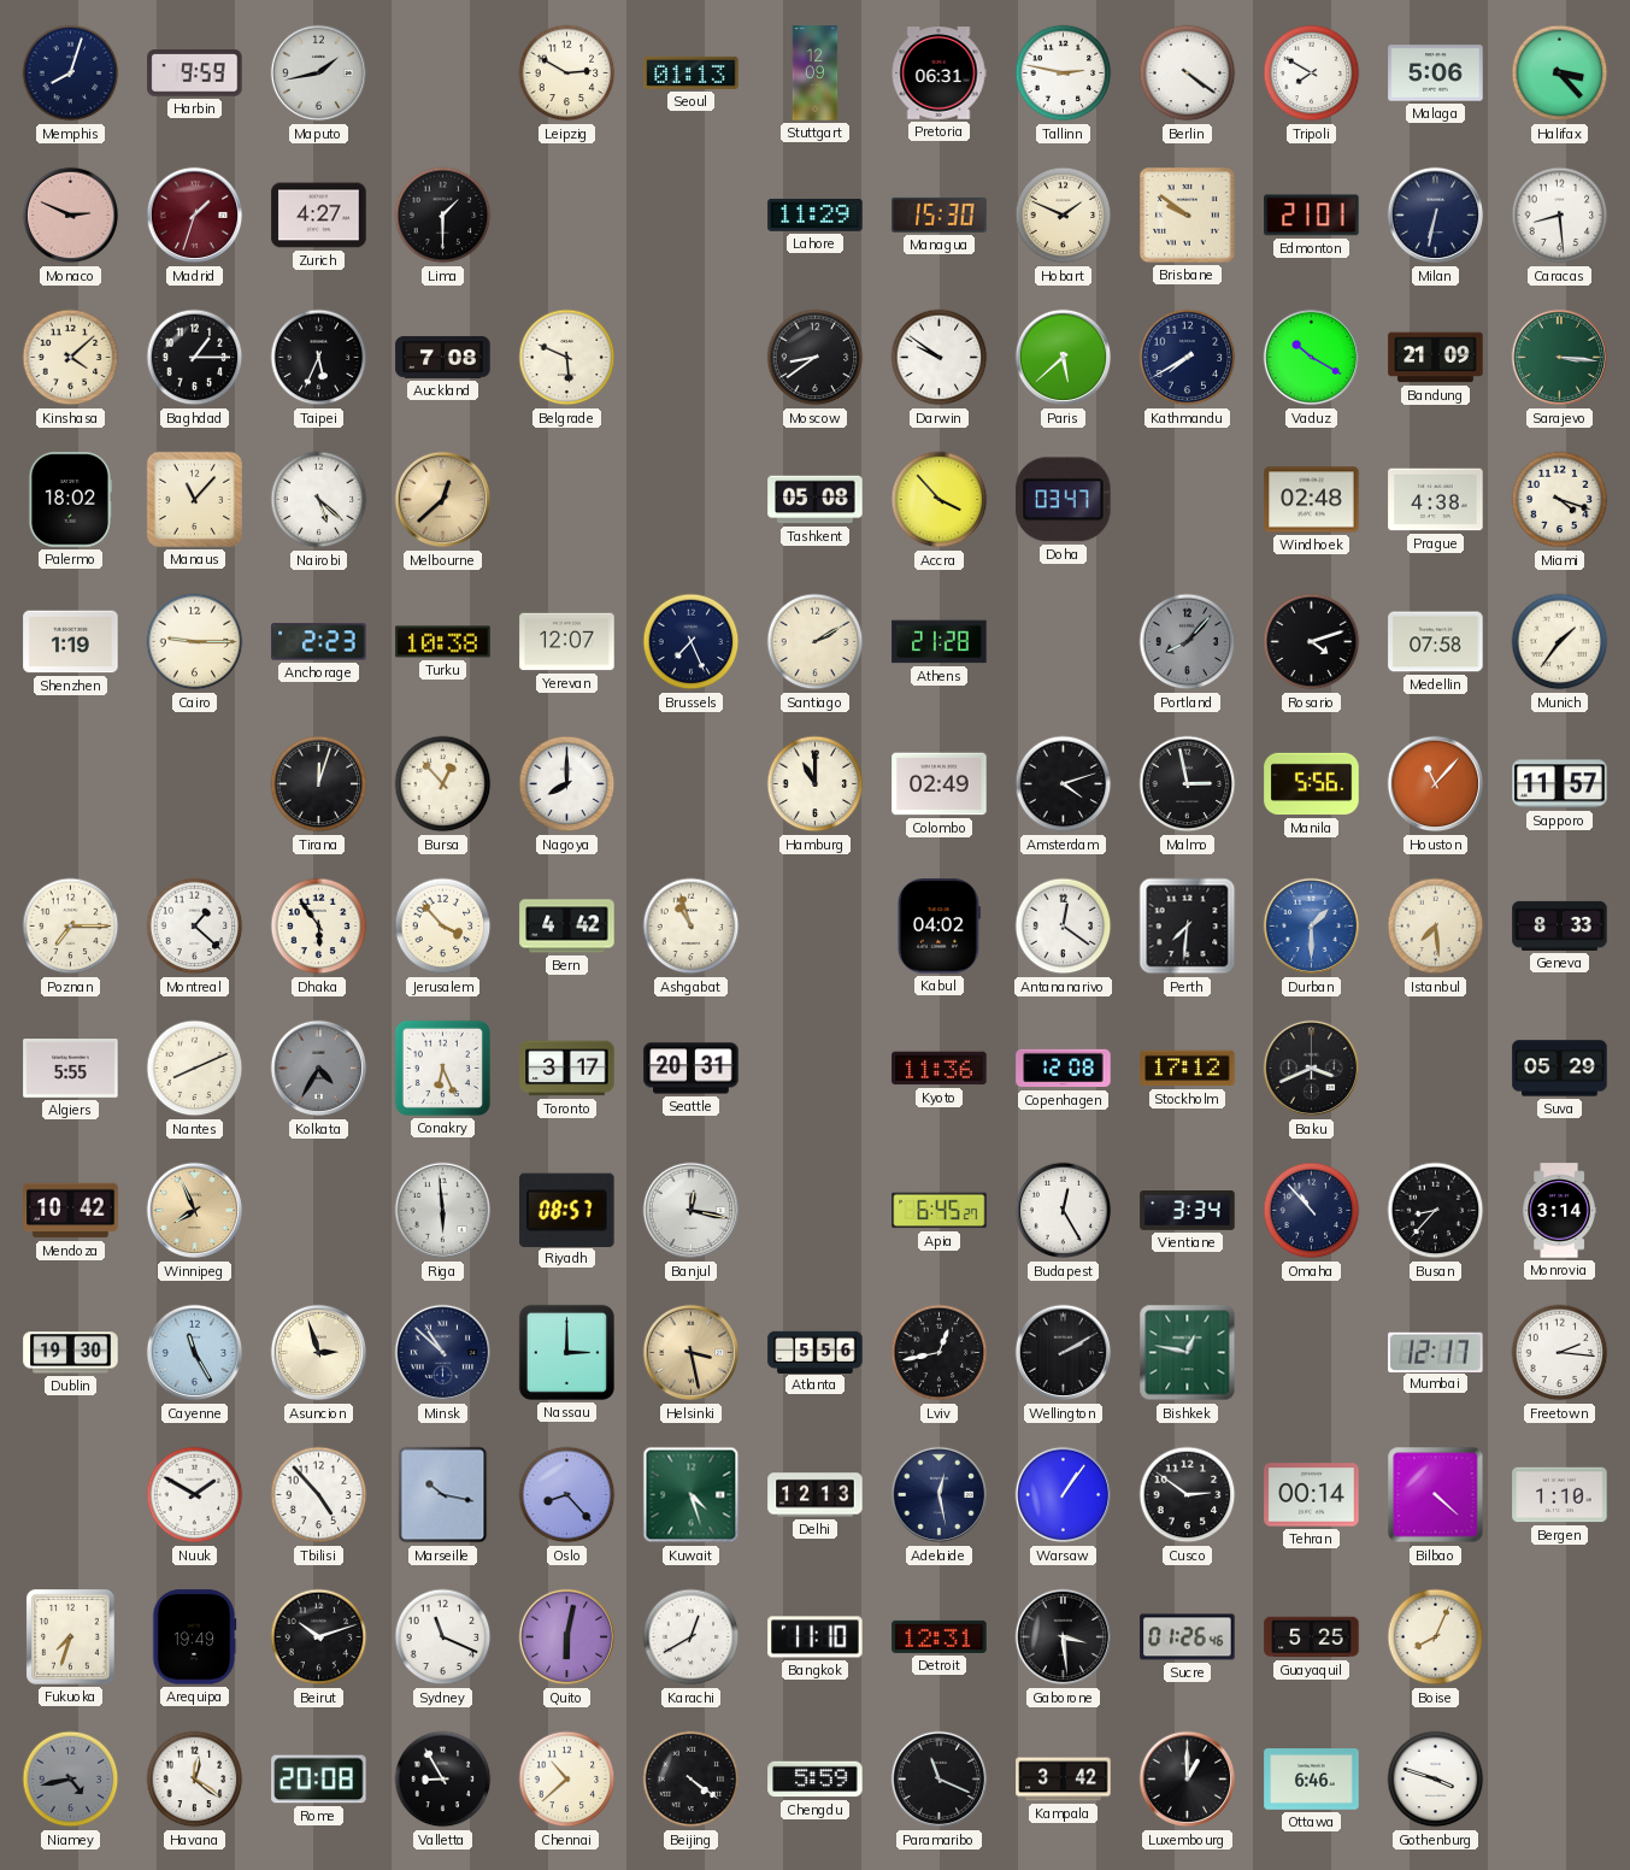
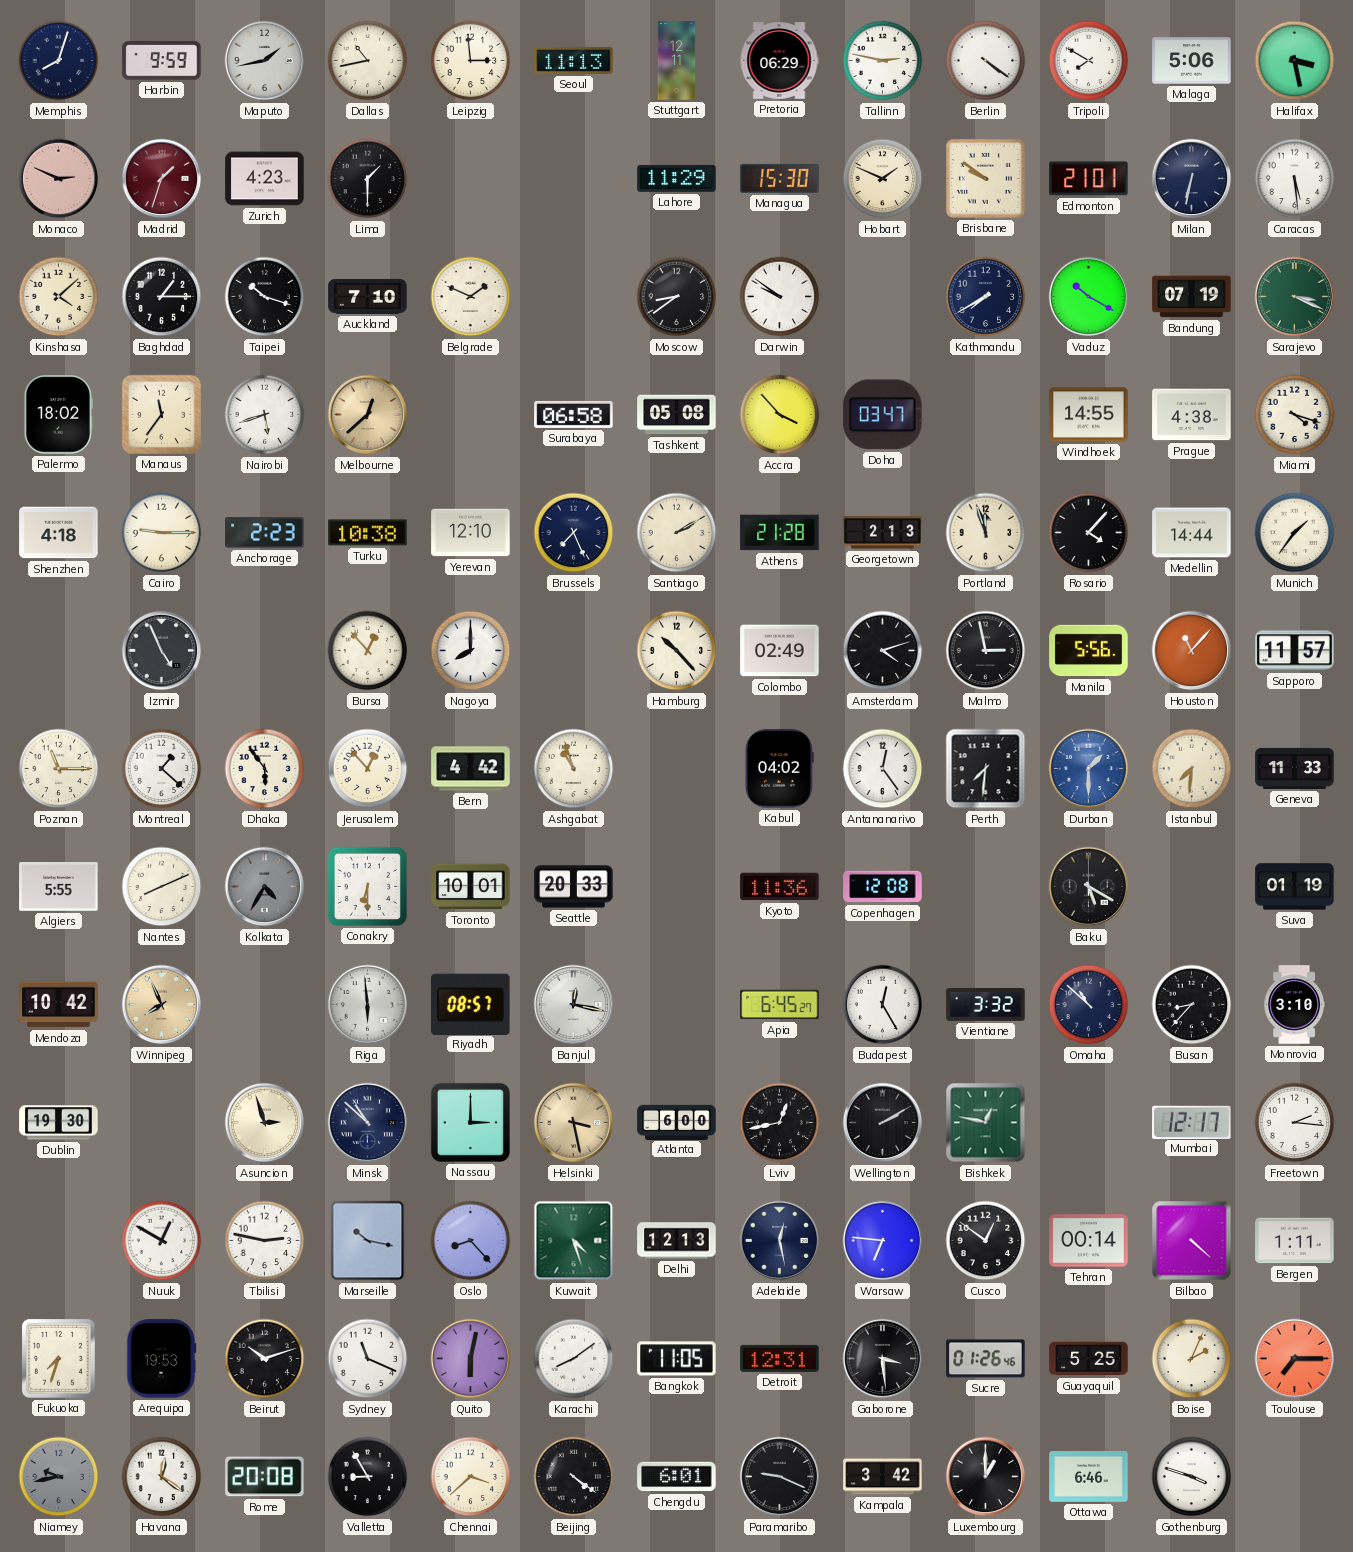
Dallas: none -> 10:43
Leipzig: 2:50 -> 2:59
Seoul: 01:13 -> 11:13
Stuttgart: 12:09 -> 12:11
Pretoria: 06:31 -> 06:29
Halifax: 3:23 -> 3:28
Zurich: 4:27 -> 4:23
Caracas: 8:29 -> 5:29
Taipei: 5:34 -> 10:18
Auckland: 7:08 -> 7:10
Belgrade: 5:49 -> 1:49
Paris: 5:38 -> none
Bandung: 21:09 -> 07:19
Sarajevo: 3:16 -> 3:19
Manaus: 11:07 -> 11:36
Nairobi: 5:22 -> 5:42
Surabaya: none -> 06:58
Windhoek: 02:48 -> 14:55
Shenzhen: 1:19 -> 4:18
Yerevan: 12:07 -> 12:10
Georgetown: none -> 2:13
Portland: 8:07 -> 11:57
Portland dial: grey -> cream
Rosario: 4:12 -> 4:07
Medellin: 07:58 -> 14:44
Izmir: none -> 4:56
Tirana: 12:03 -> none
Hamburg: 11:00 -> 10:23
Poznan: 7:15 -> 11:15
Jerusalem: 3:53 -> 12:53
Antananarivo: 12:21 -> 12:24
Istanbul: 7:29 -> 7:31
Geneva: 8:33 -> 11:33
Conakry: 6:26 -> 6:30
Toronto: 3:17 -> 10:01
Seattle: 20:31 -> 20:33
Stockholm: 17:12 -> none
Baku: 3:41 -> 5:20
Suva: 05:29 -> 01:19
Vientiane: 3:34 -> 3:32
Omaha: 10:53 -> 10:52
Monrovia: 3:14 -> 3:10
Cayenne: 11:25 -> none
Atlanta: 5:56 -> 6:00
Nuuk: 1:50 -> 12:50
Tbilisi: 4:53 -> 2:47
Warsaw: 1:06 -> 6:46
Cusco: 2:51 -> 12:51
Bergen: 1:10 -> 1:11
Arequipa: 19:49 -> 19:53
Karachi: 12:40 -> 8:09
Bangkok: 11:10 -> 11:05
Boise: 8:04 -> 2:04
Toulouse: none -> 7:15
Niamey: 4:43 -> 9:43
Chennai: 10:38 -> 3:38
Chengdu: 5:59 -> 6:01
Paramaribo: 11:19 -> 9:19
